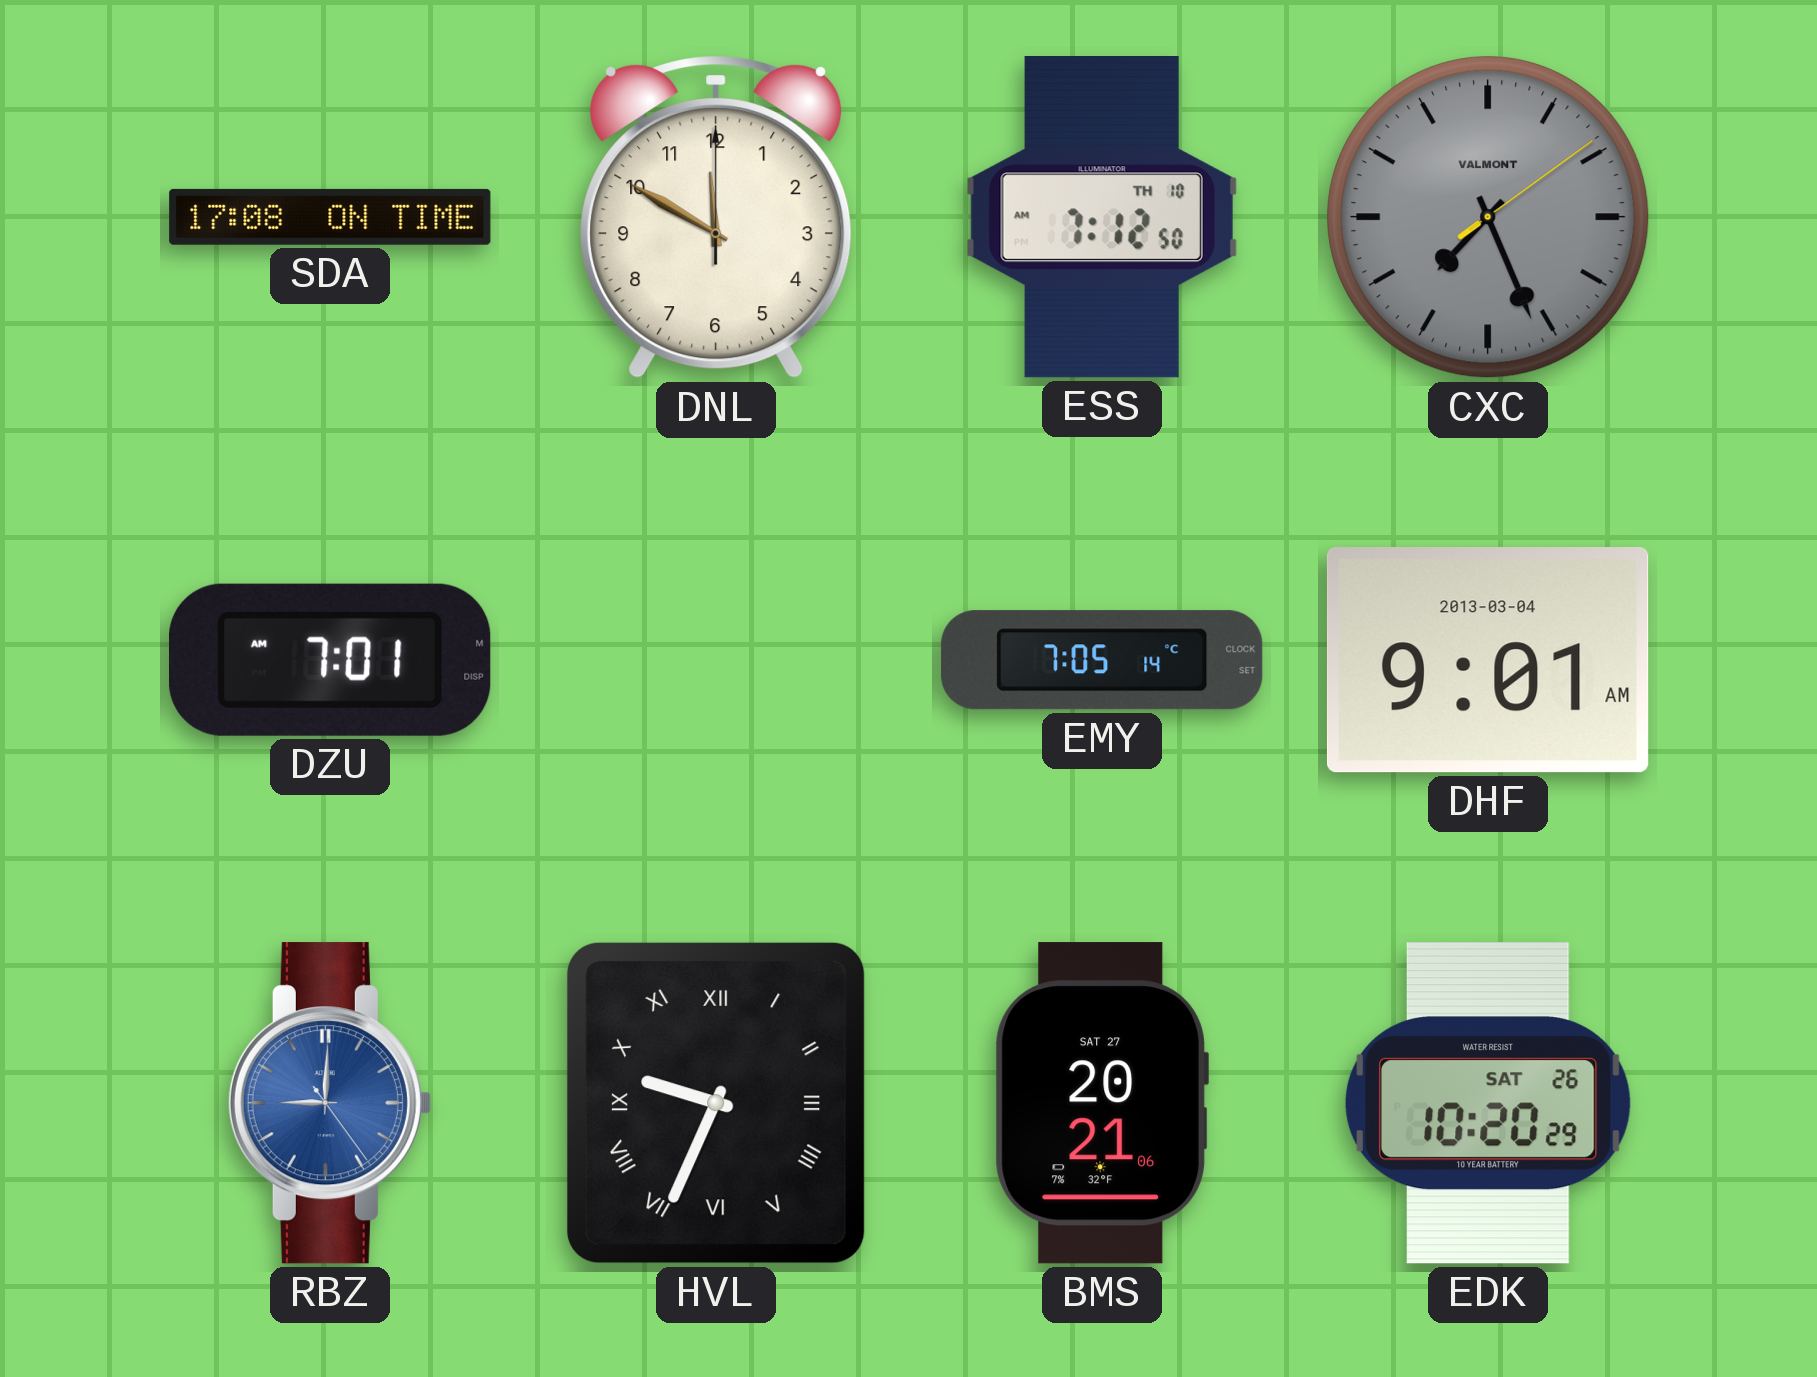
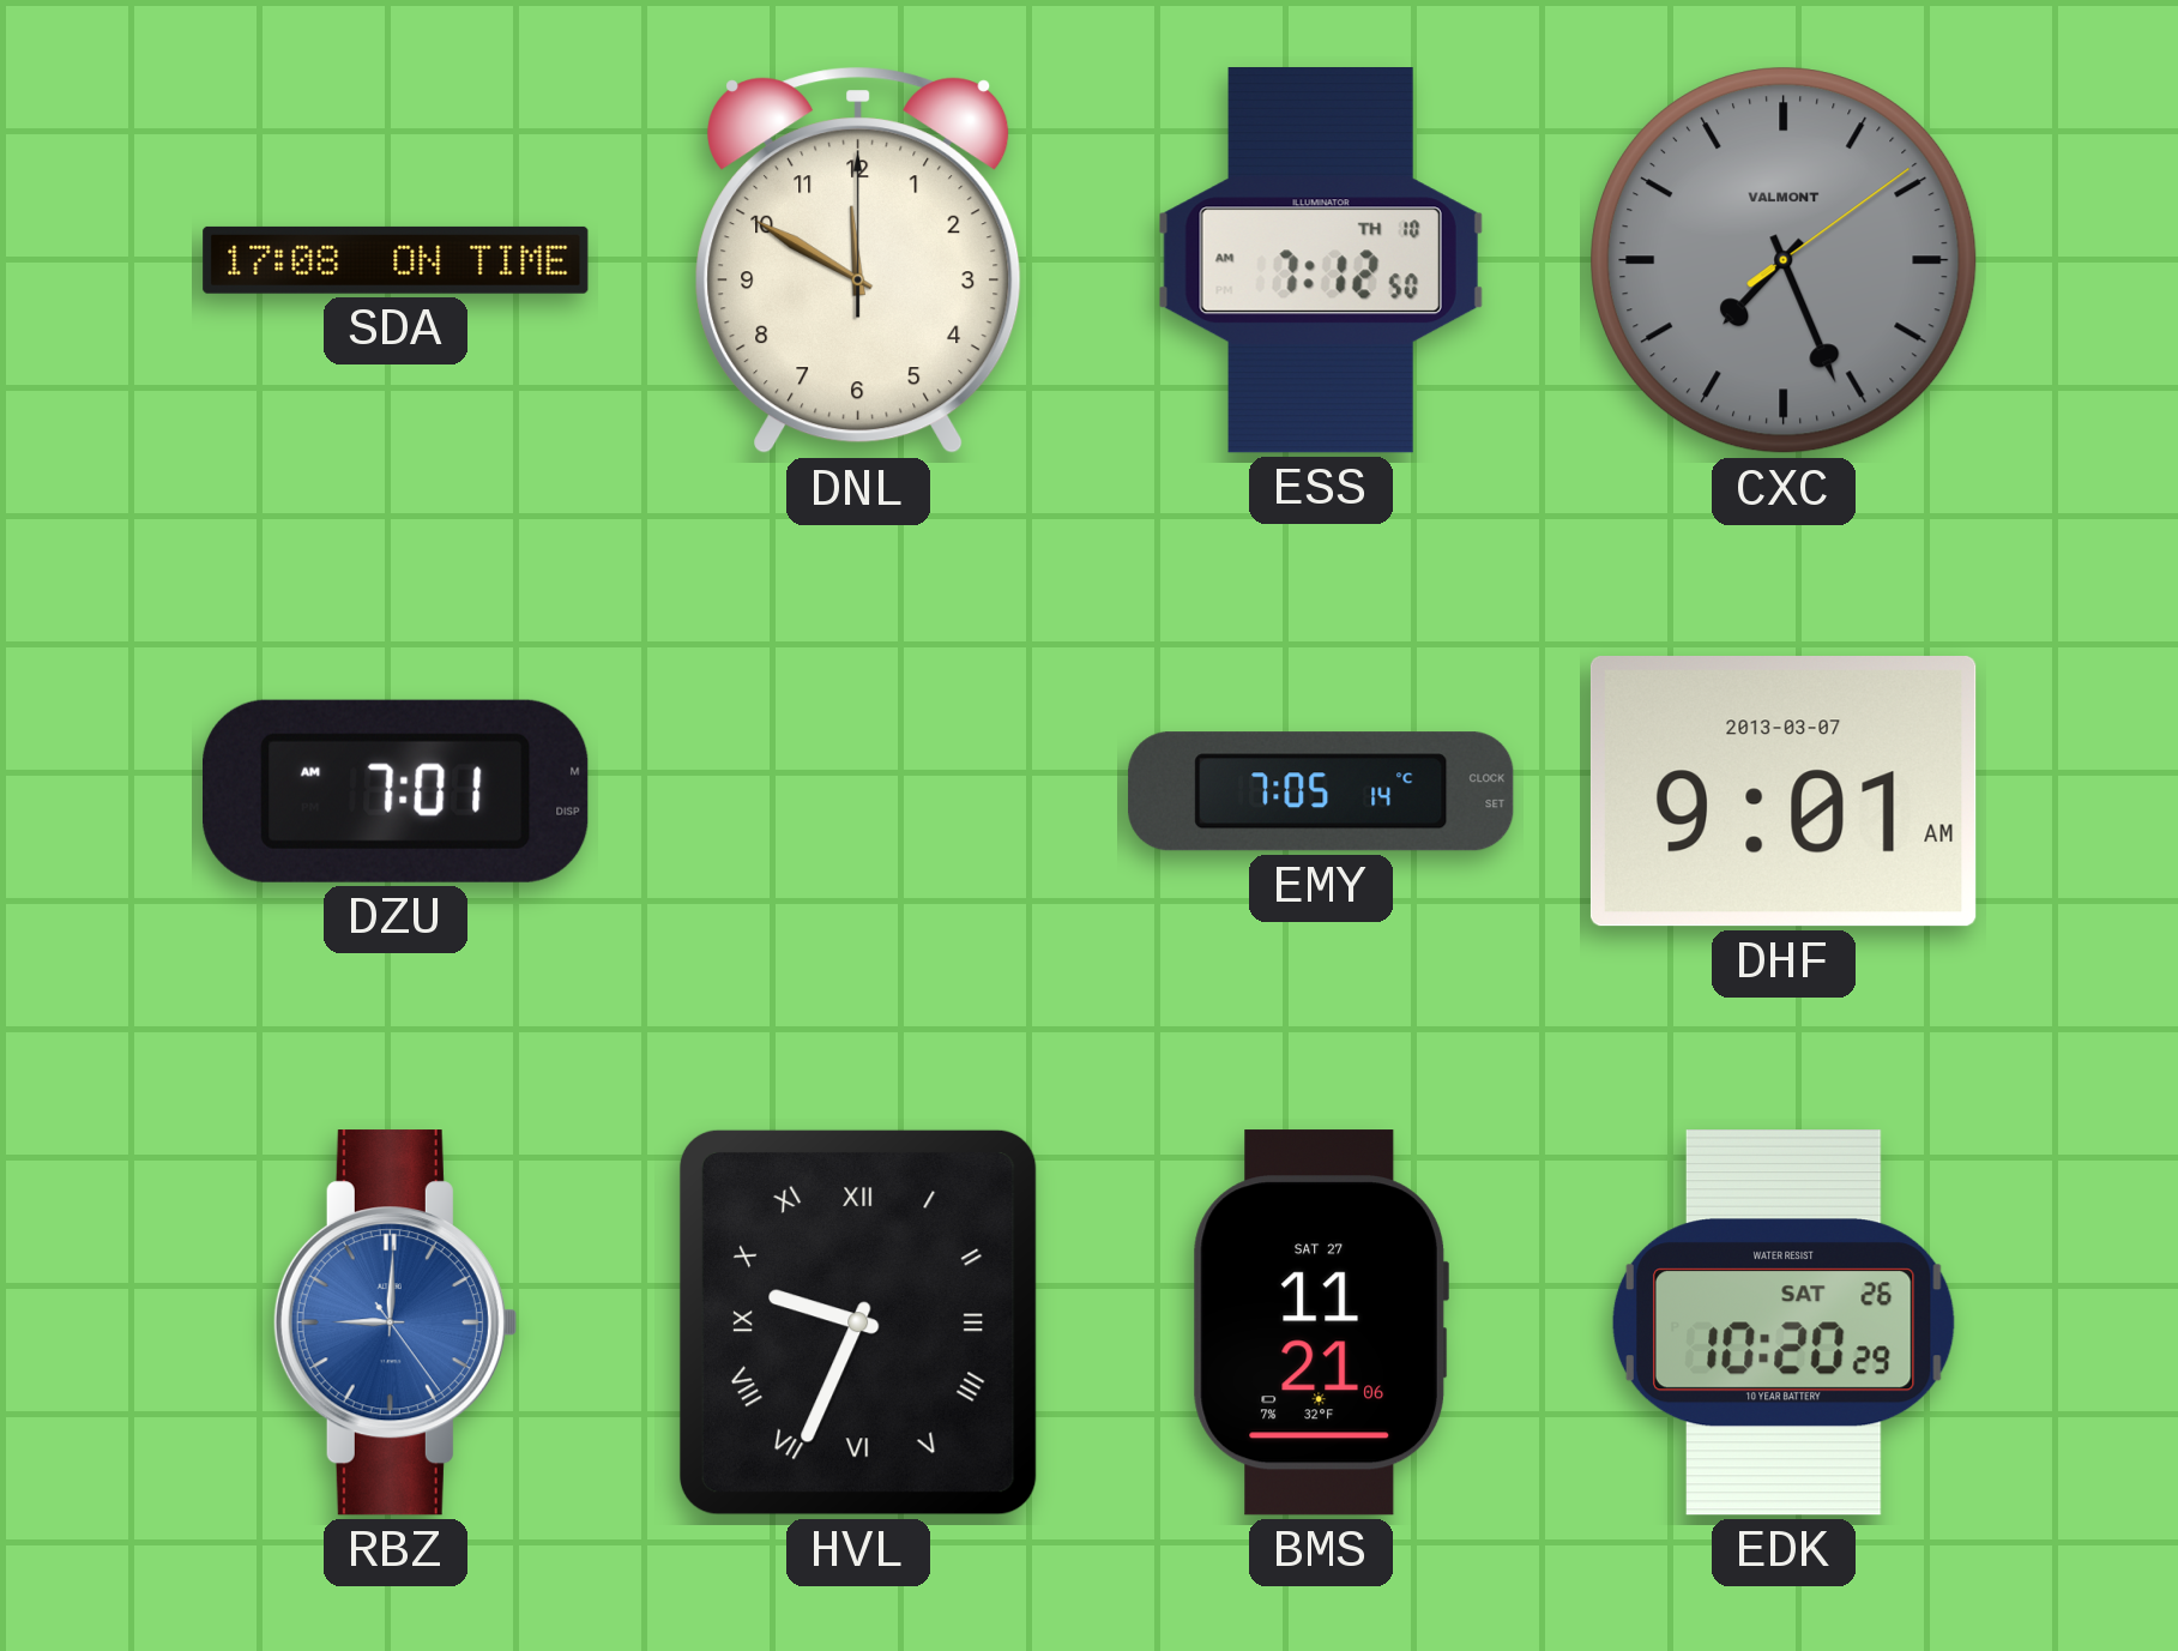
DHF date: 2013-03-04 -> 2013-03-07
BMS: 20:21 -> 11:21
